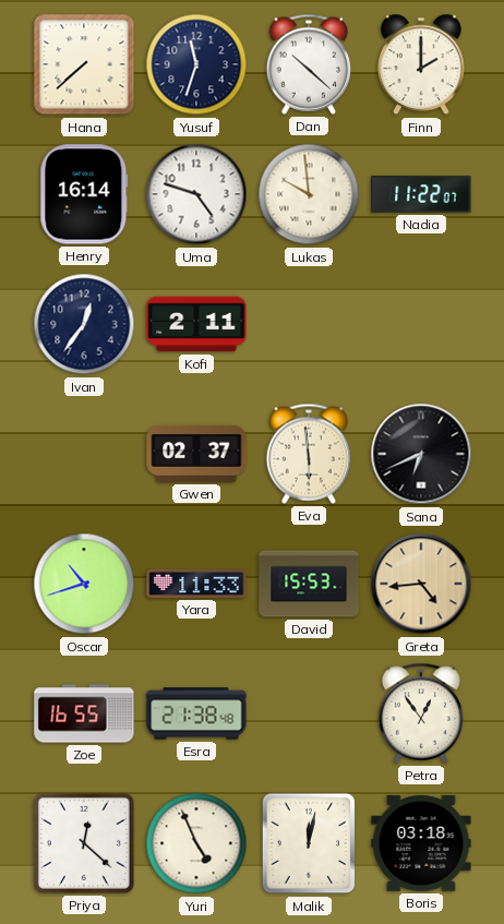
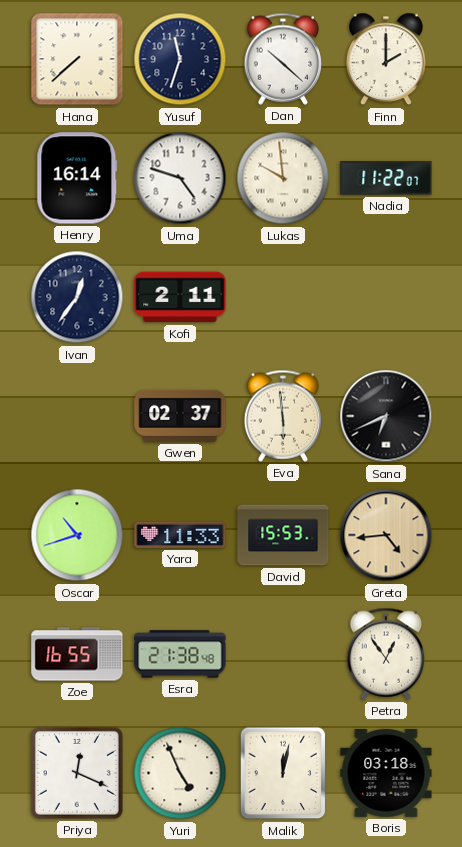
Priya: 12:22 -> 12:19
